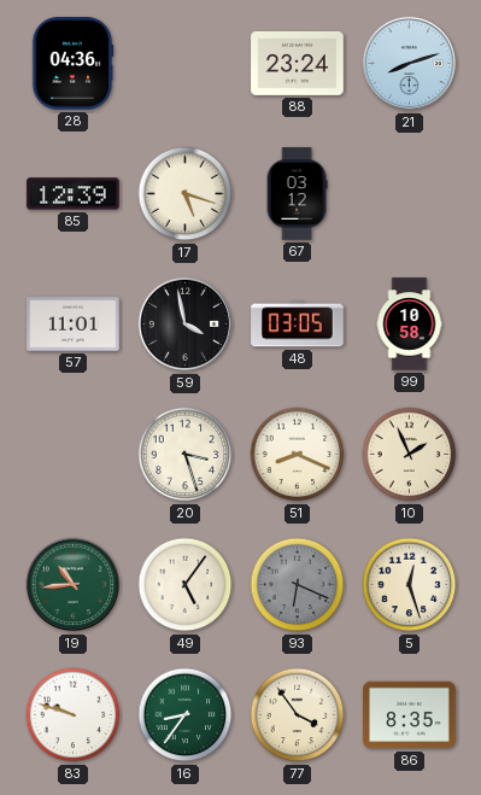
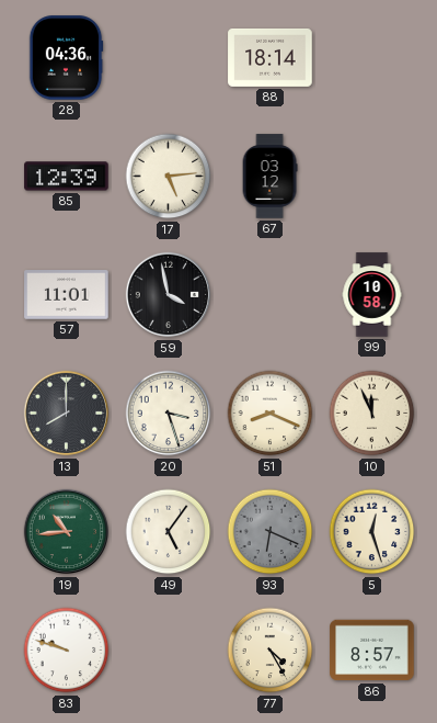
88: 23:24 -> 18:14
21: 8:12 -> none
17: 5:18 -> 5:14
48: 03:05 -> none
13: none -> 8:00
10: 1:56 -> 11:56
16: 8:36 -> none
77: 3:54 -> 4:25
86: 8:35 -> 8:57
